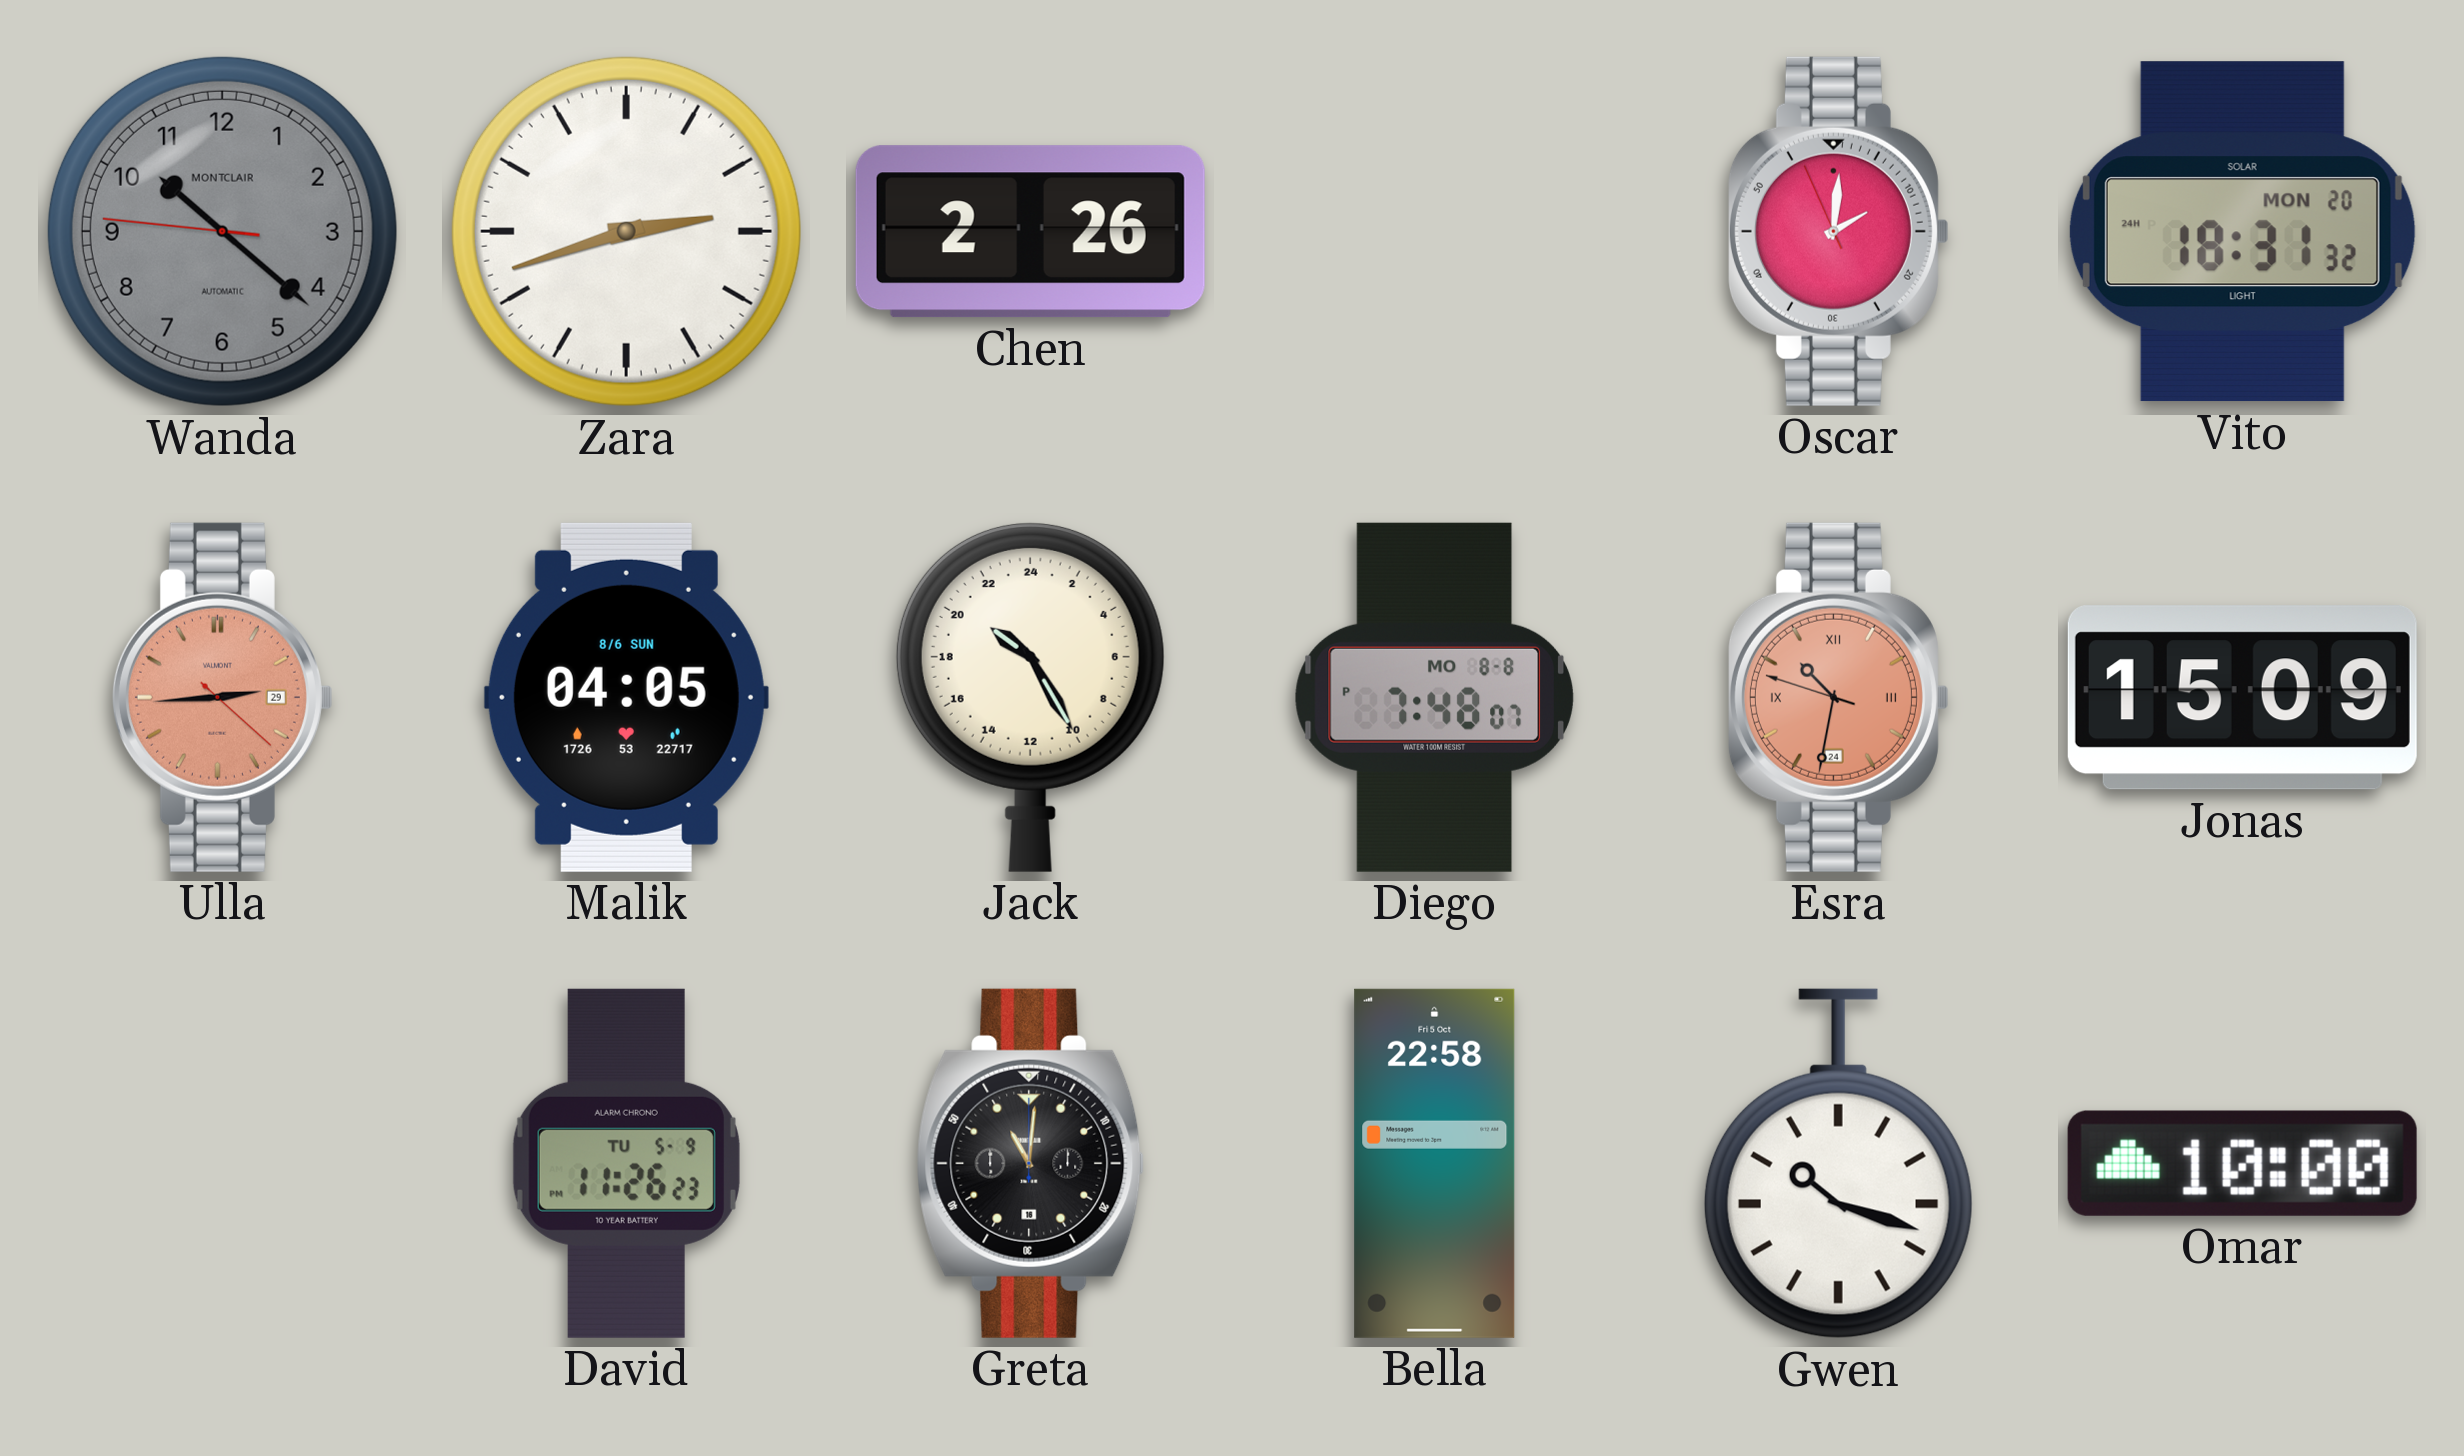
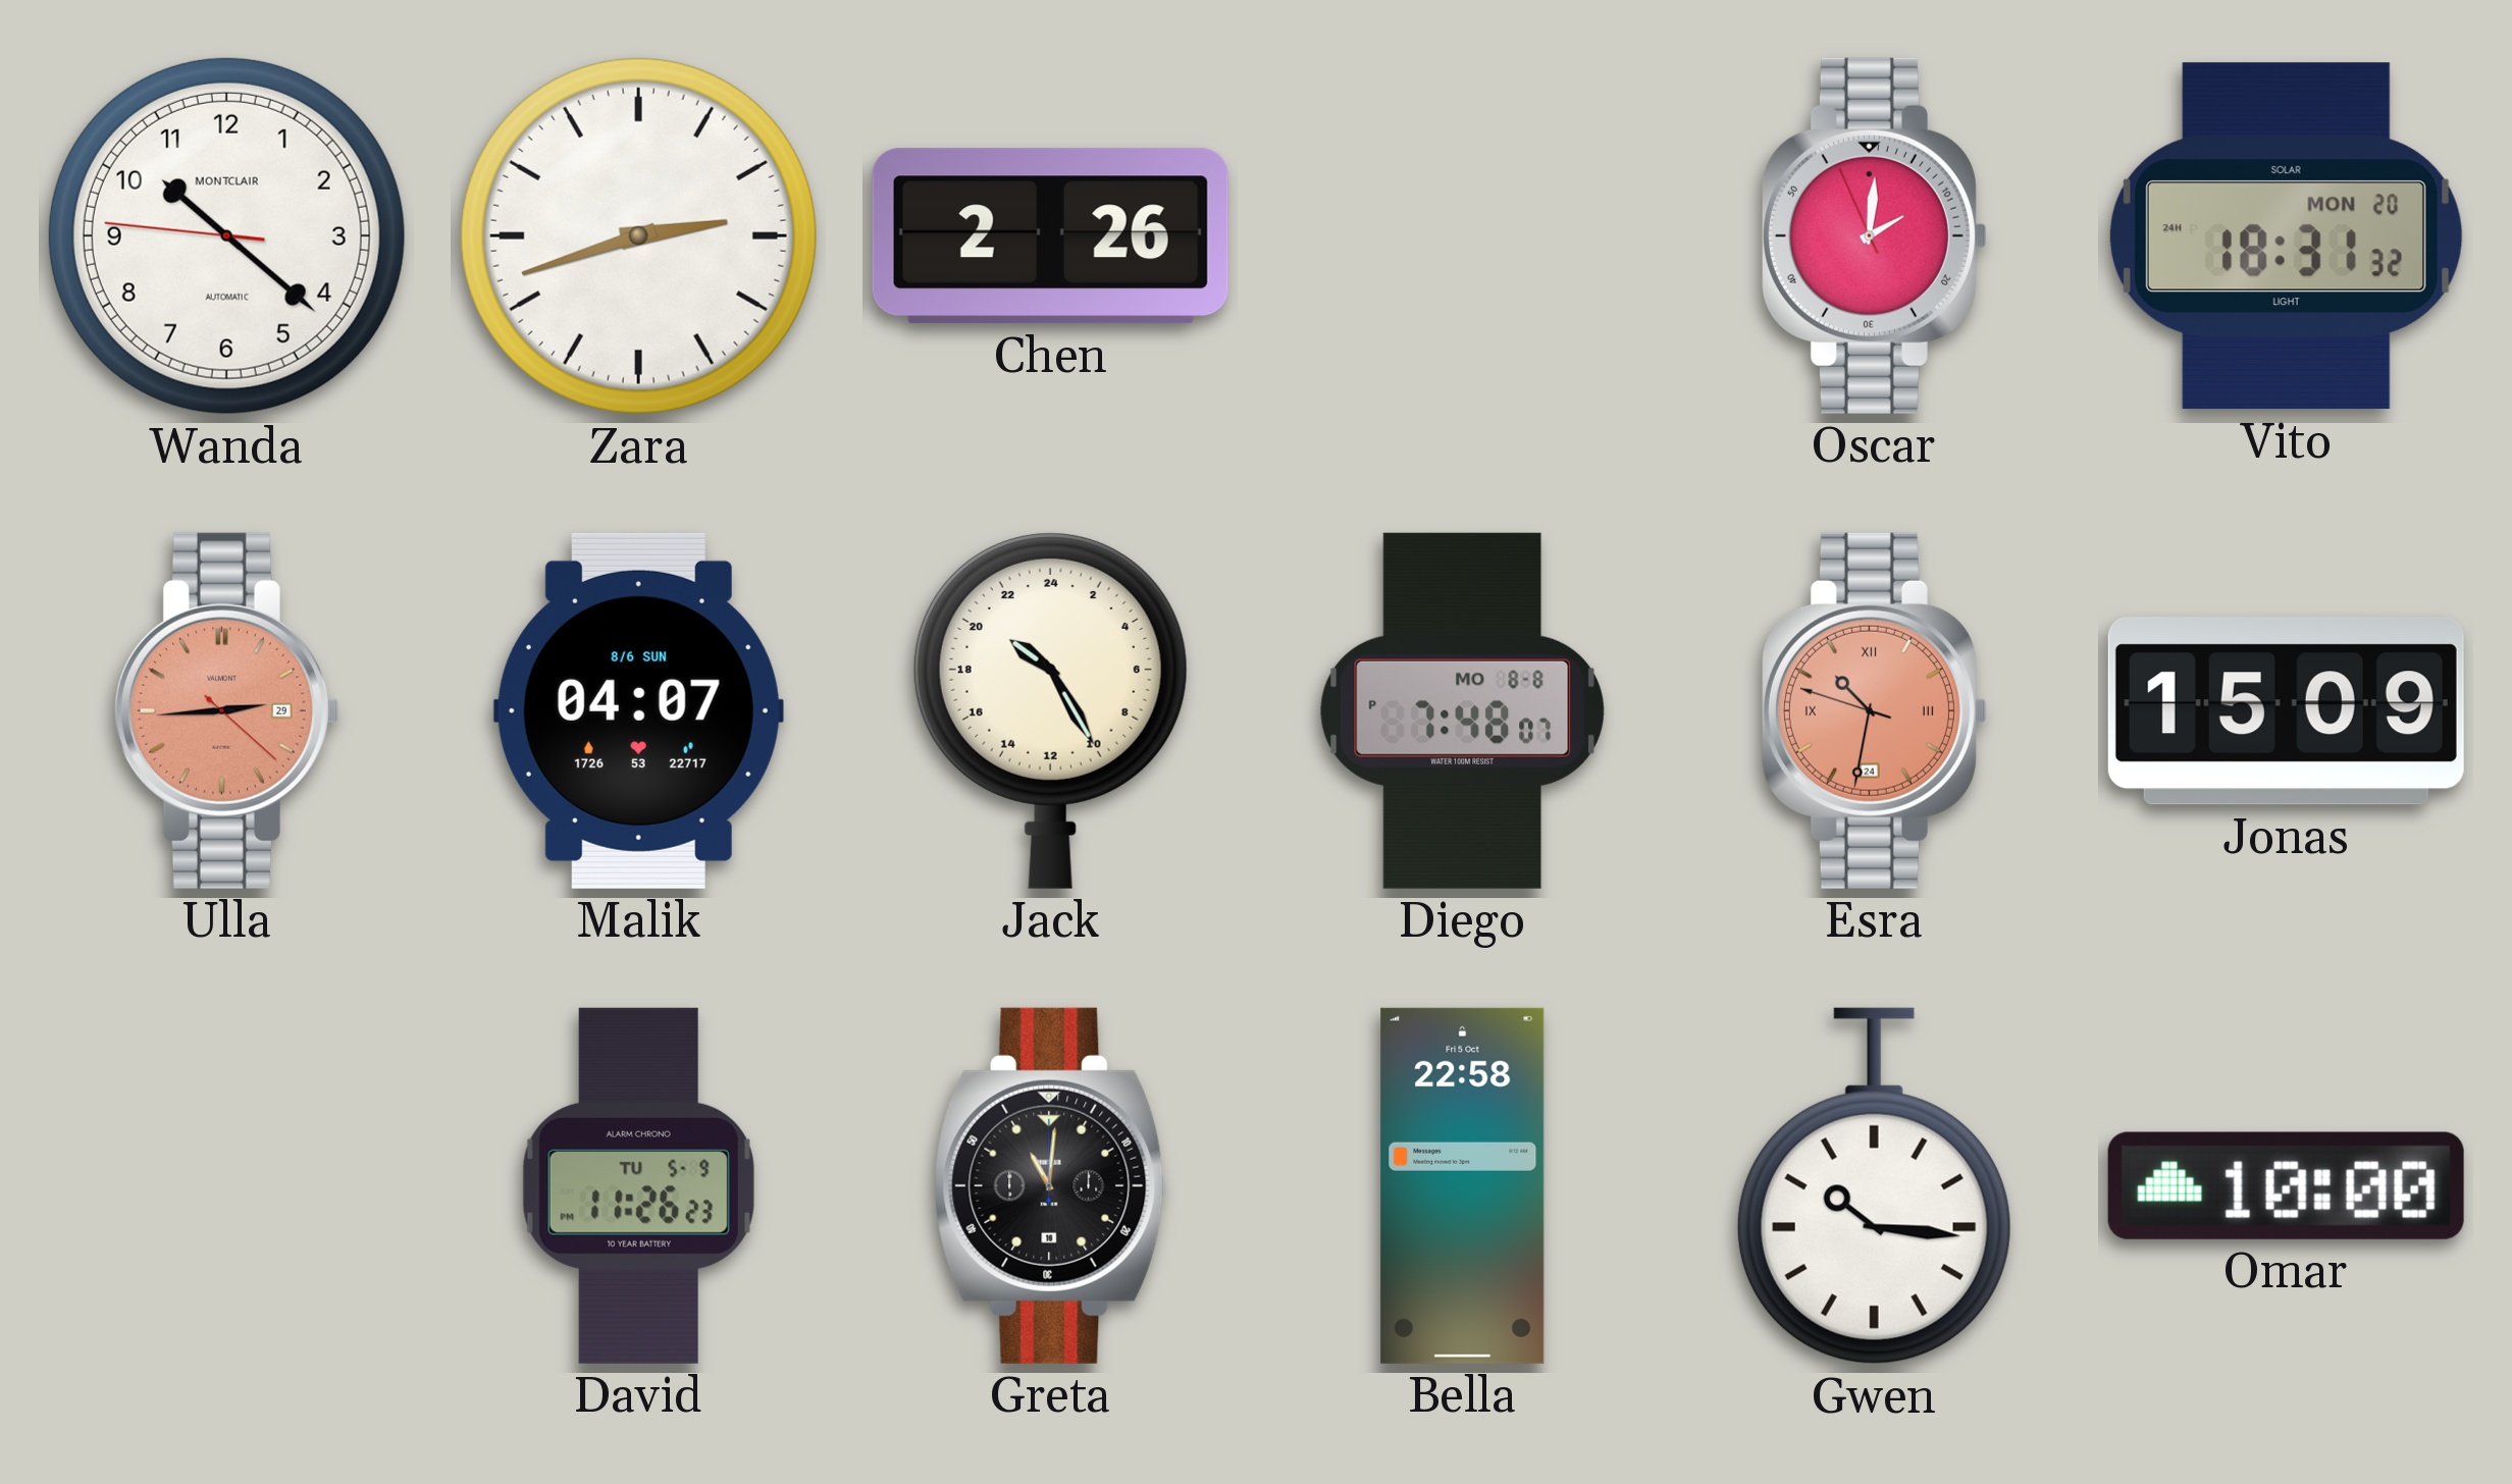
Wanda dial: grey -> white
Malik: 04:05 -> 04:07
Gwen: 10:18 -> 10:16
